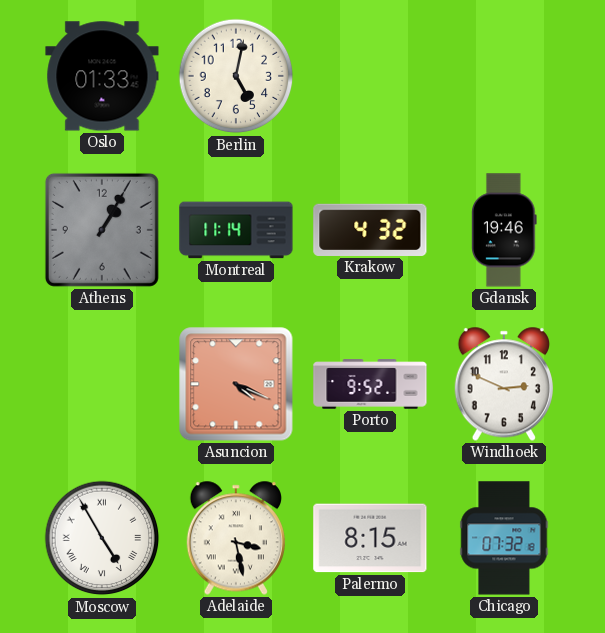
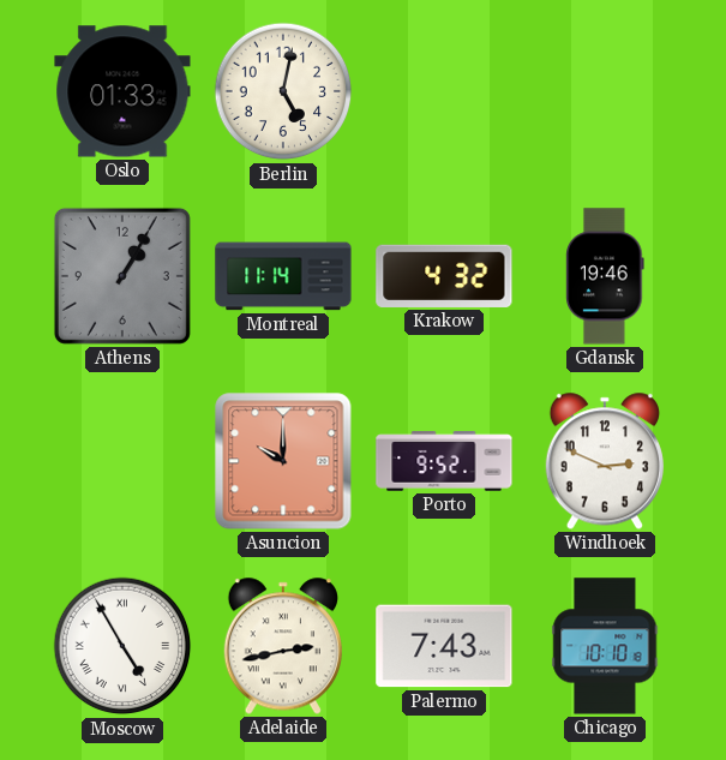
Asuncion: 4:19 -> 10:00
Adelaide: 3:28 -> 2:43
Palermo: 8:15 -> 7:43
Chicago: 07:32 -> 10:10
